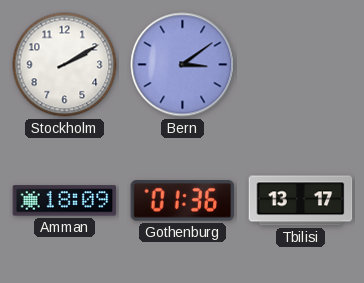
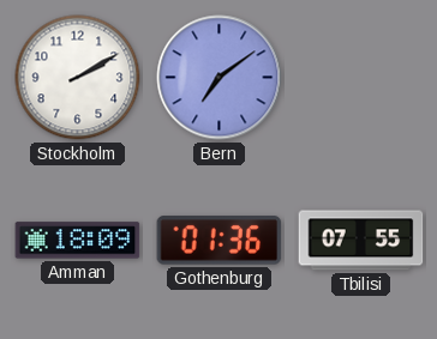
Bern: 3:09 -> 7:09
Tbilisi: 13:17 -> 07:55
